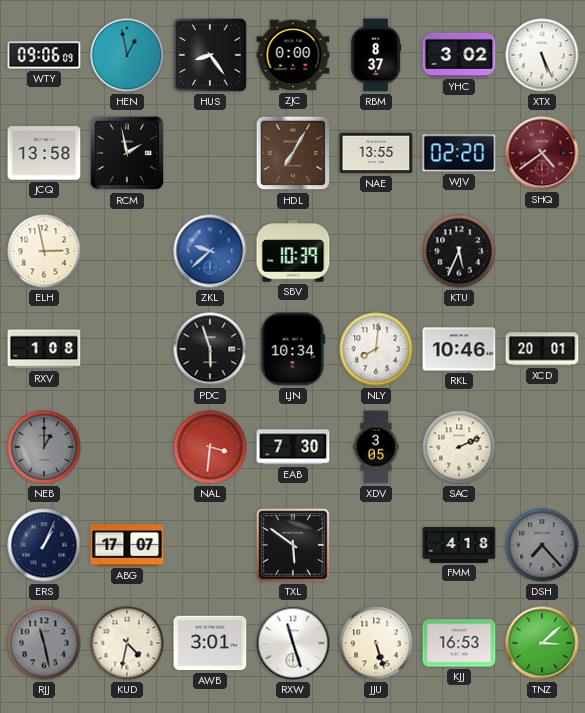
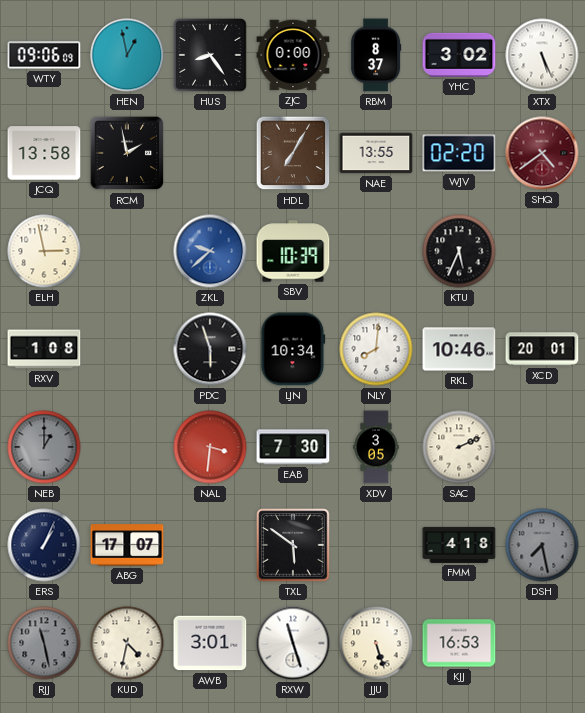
DSH: 7:23 -> 7:28
TNZ: 3:08 -> none
